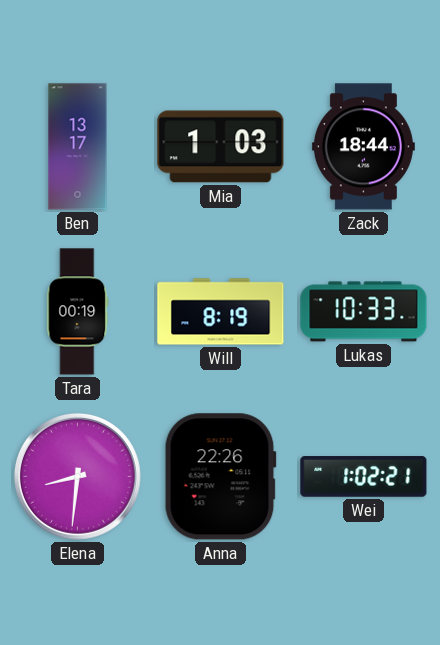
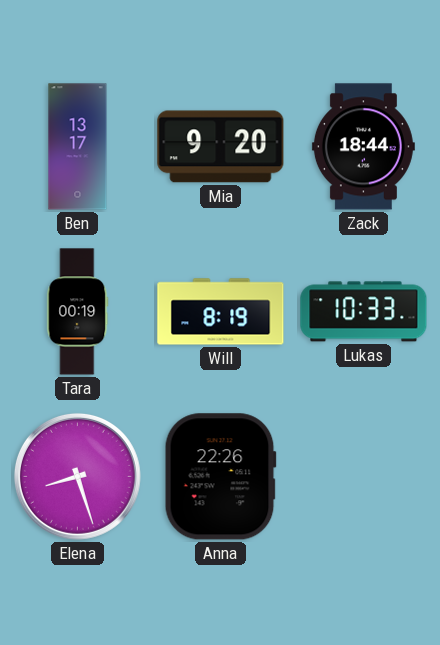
Mia: 1:03 -> 9:20
Elena: 8:31 -> 8:27
Wei: 1:02 -> none
